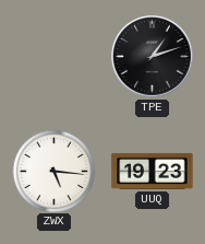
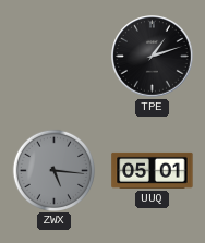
ZWX dial: white -> grey
UUQ: 19:23 -> 05:01
